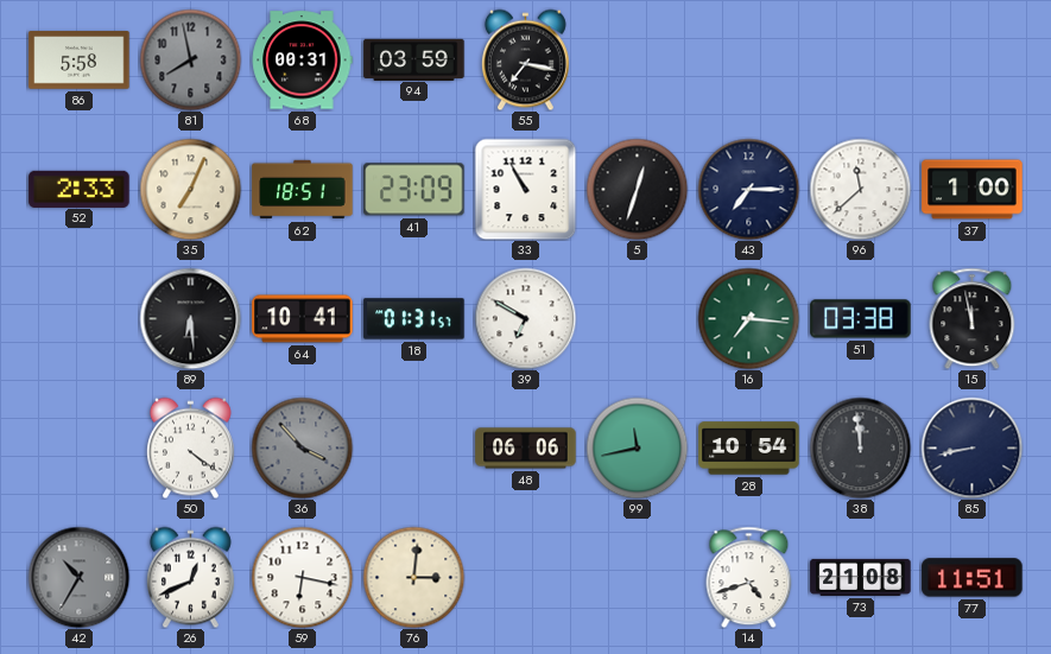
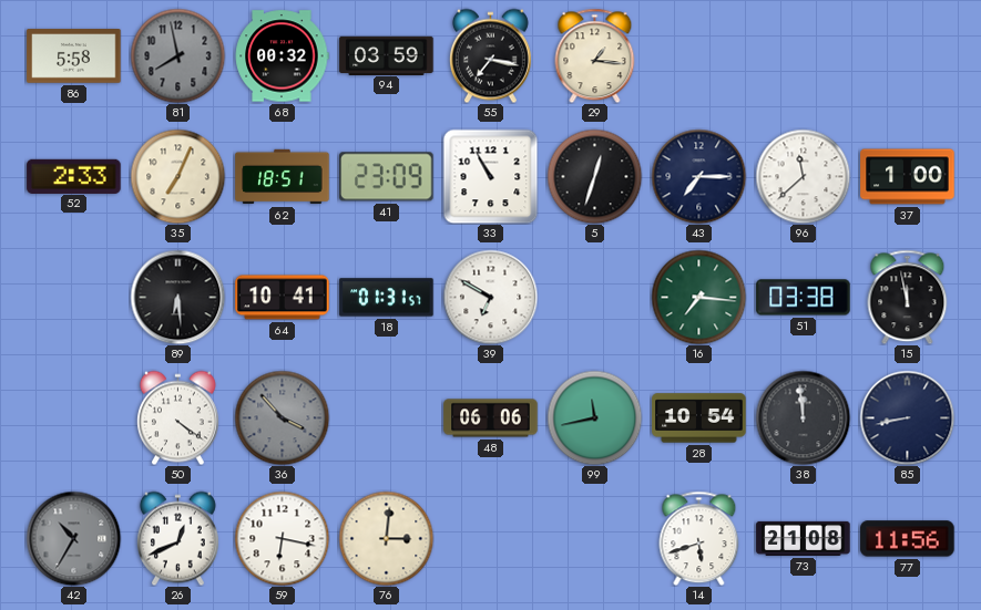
68: 00:31 -> 00:32
29: none -> 1:16
14: 4:42 -> 5:42
77: 11:51 -> 11:56
